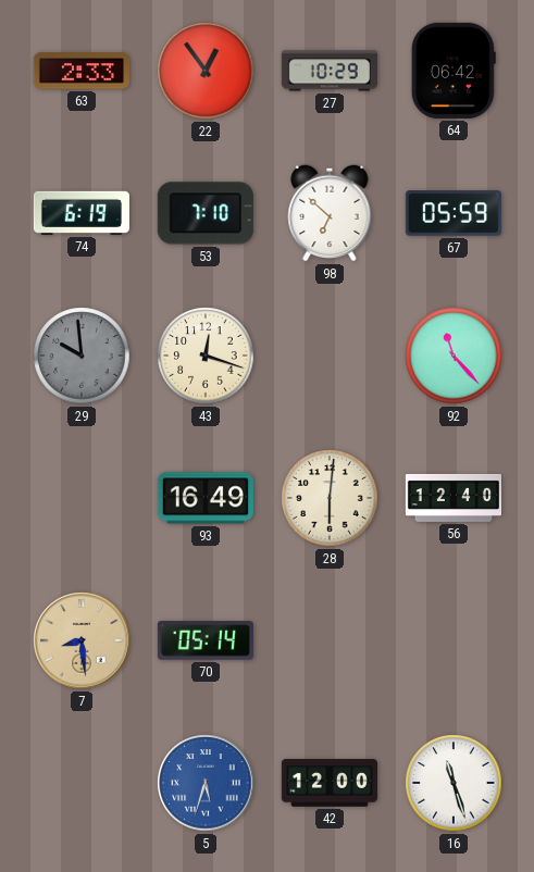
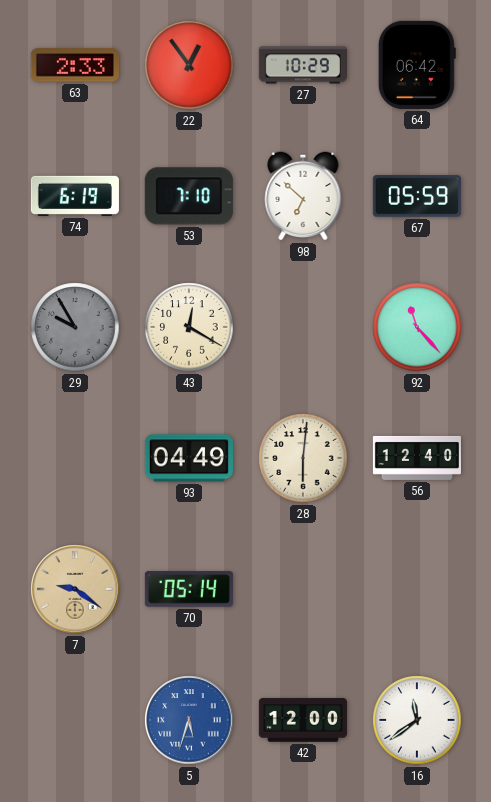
29: 9:59 -> 9:55
43: 12:18 -> 12:20
93: 16:49 -> 04:49
7: 8:29 -> 9:21
16: 11:27 -> 11:39
